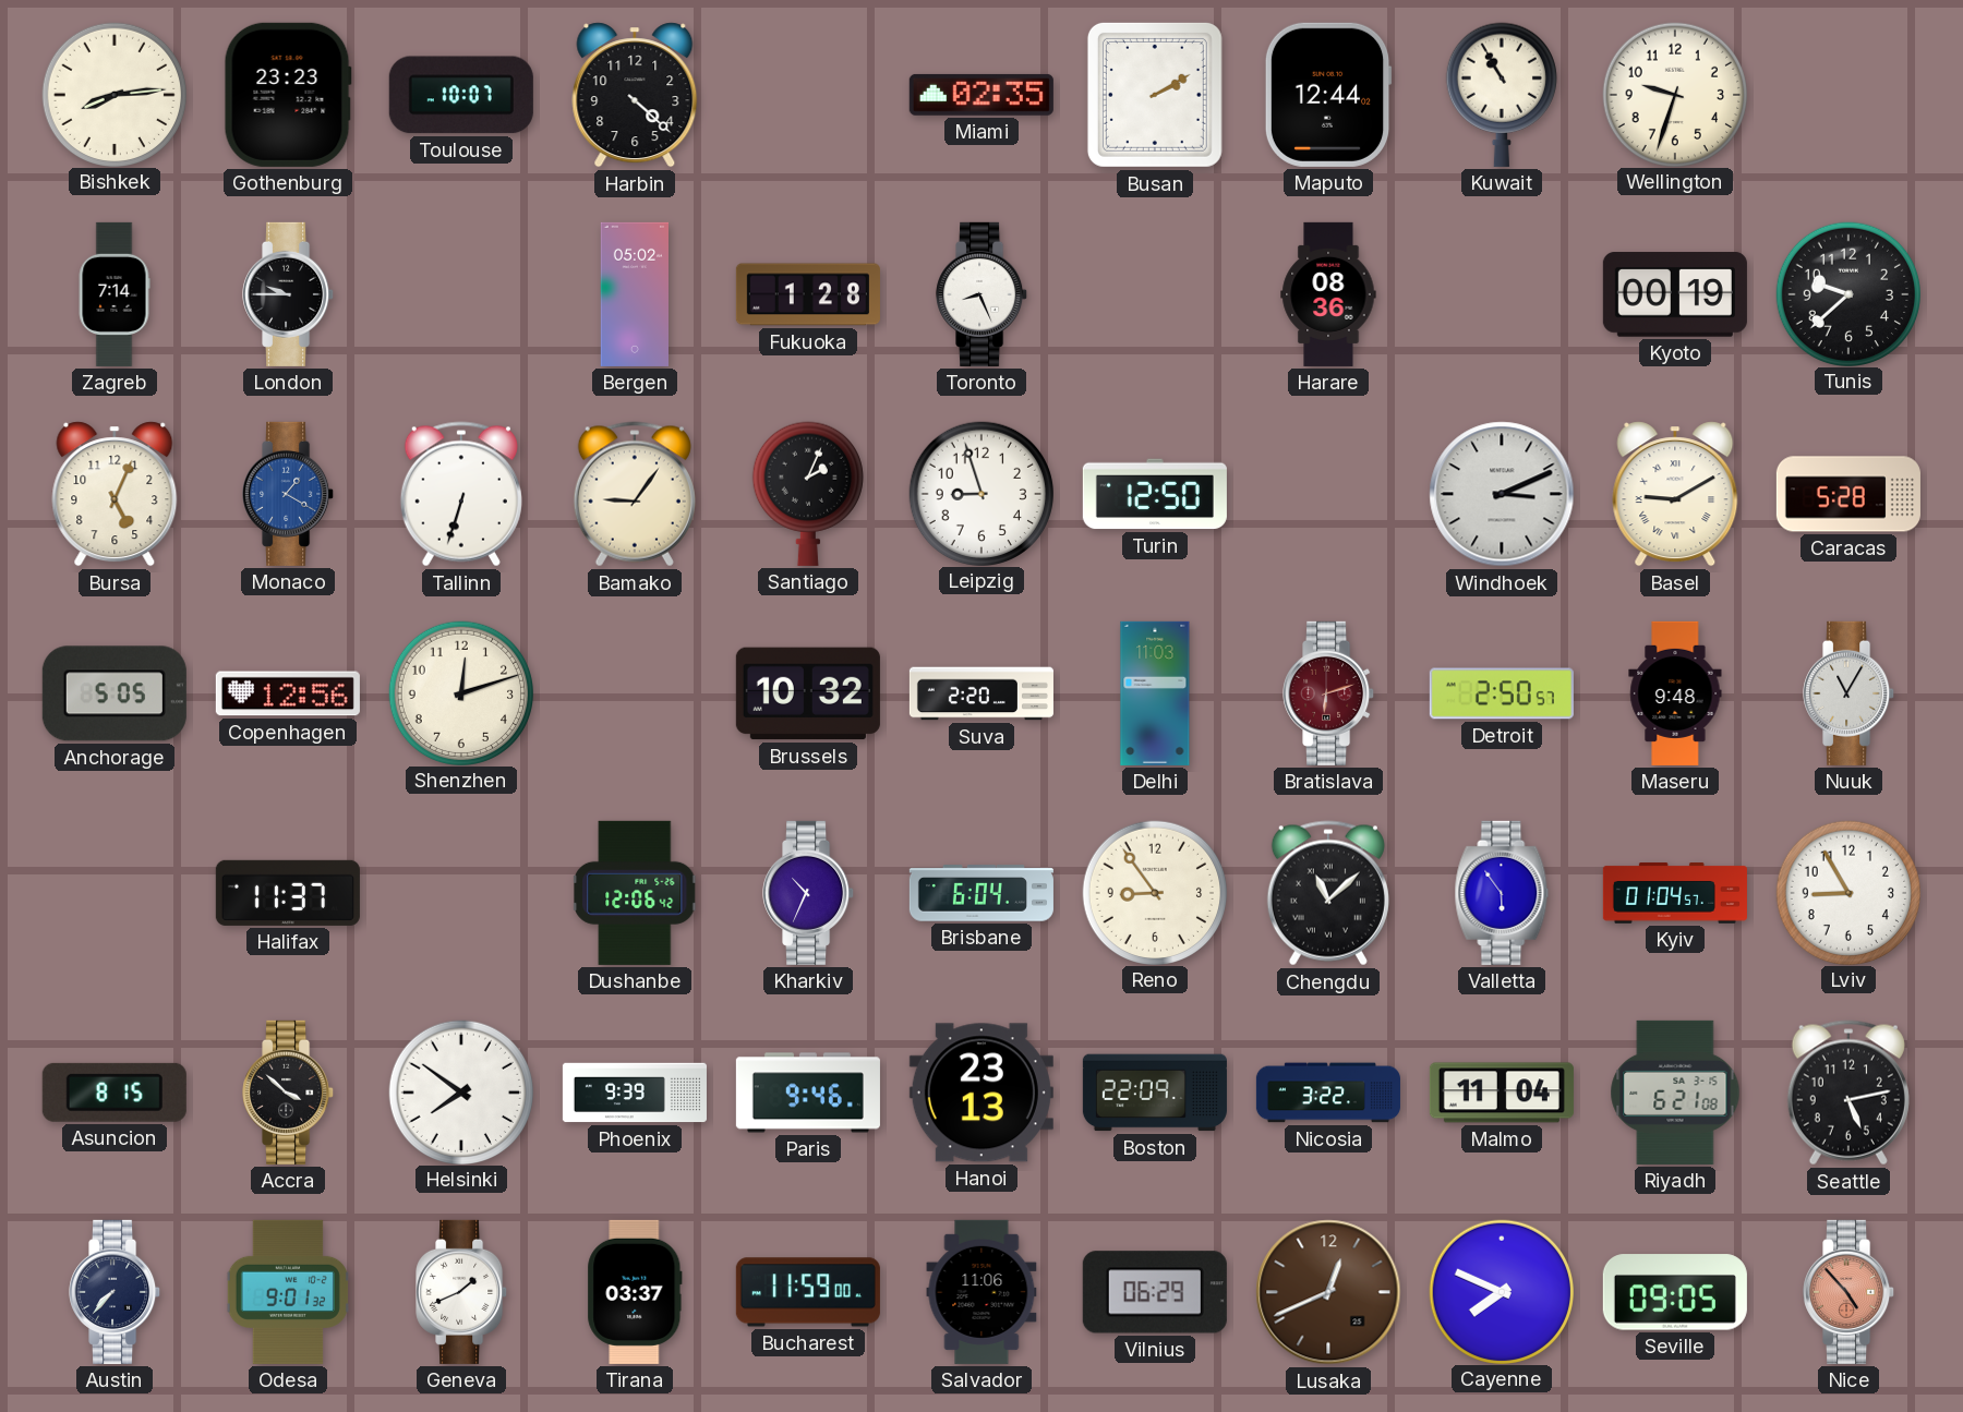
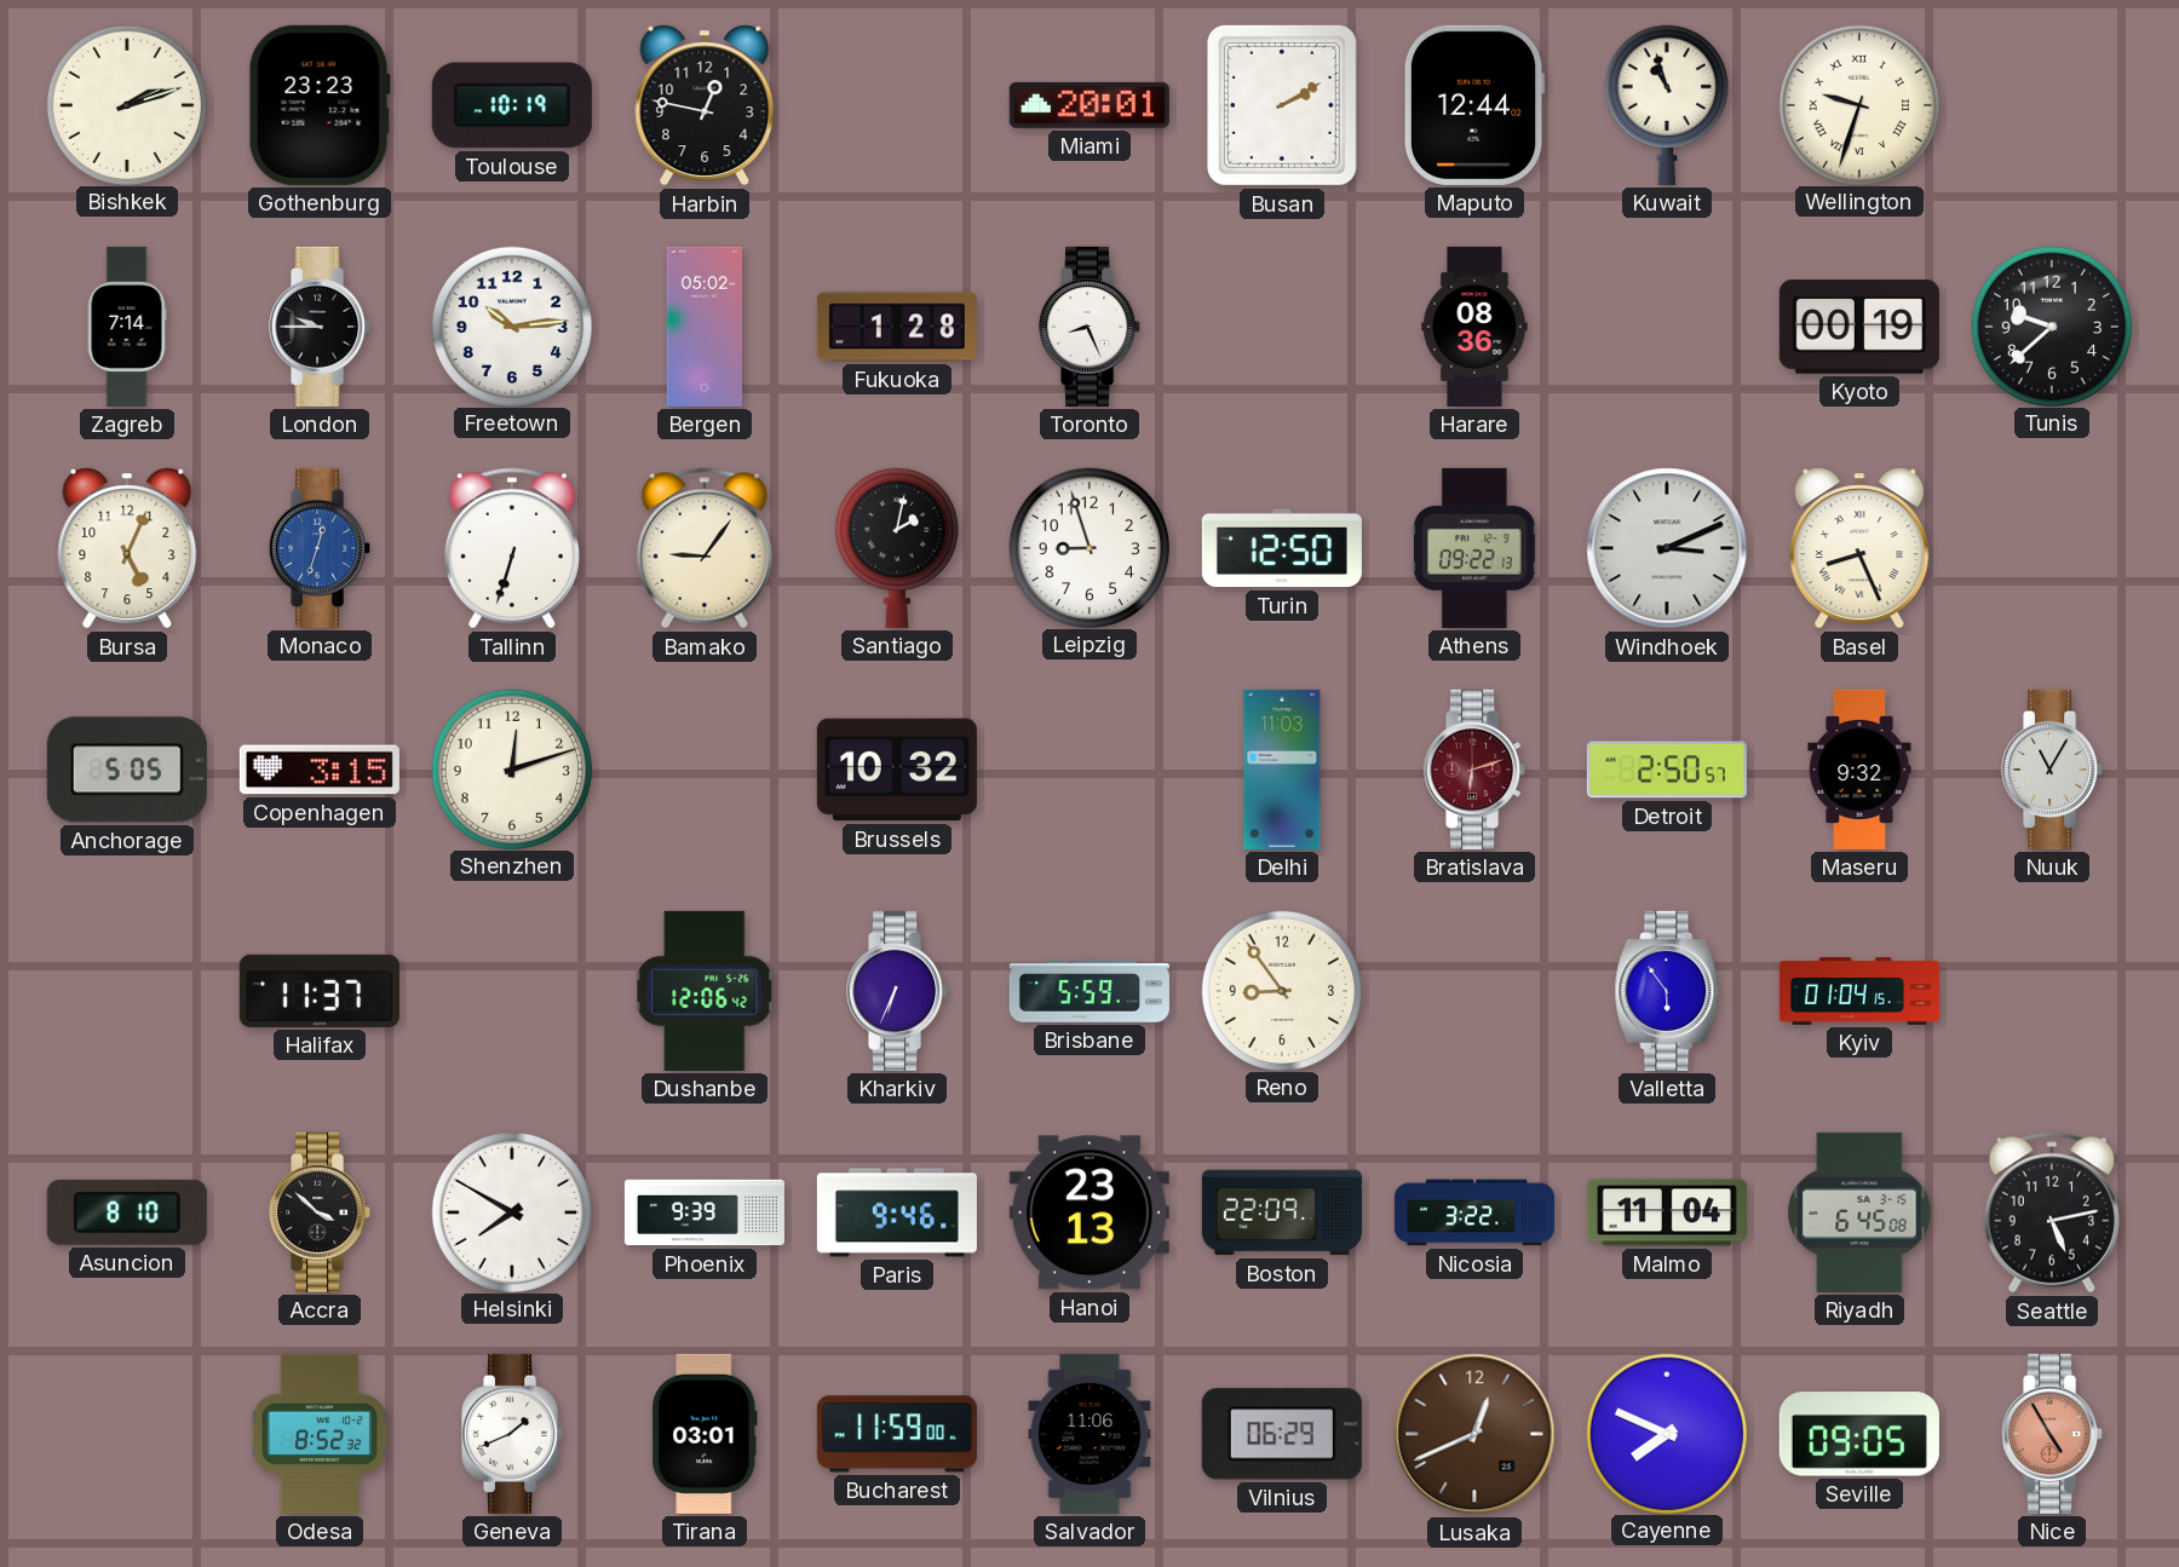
Bishkek: 8:14 -> 2:12
Toulouse: 10:07 -> 10:19
Harbin: 4:22 -> 12:47
Miami: 02:35 -> 20:01
Kuwait: 10:55 -> 10:57
Wellington numerals: Arabic -> Roman
Freetown: none -> 10:14
Monaco: 1:20 -> 12:33
Santiago: 2:04 -> 2:02
Athens: none -> 09:22
Basel: 9:10 -> 8:26
Caracas: 5:28 -> none
Copenhagen: 12:56 -> 3:15
Suva: 2:20 -> none
Maseru: 9:48 -> 9:32
Kharkiv: 10:34 -> 6:34
Brisbane: 6:04 -> 5:59
Chengdu: 11:08 -> none
Kyiv: 01:04:57 -> 01:04:15
Lviv: 8:55 -> none
Asuncion: 8:15 -> 8:10
Helsinki: 7:51 -> 7:50
Riyadh: 6:21 -> 6:45
Austin: 7:37 -> none
Odesa: 9:01 -> 8:52
Tirana: 03:37 -> 03:01
Nice: 4:53 -> 4:55
